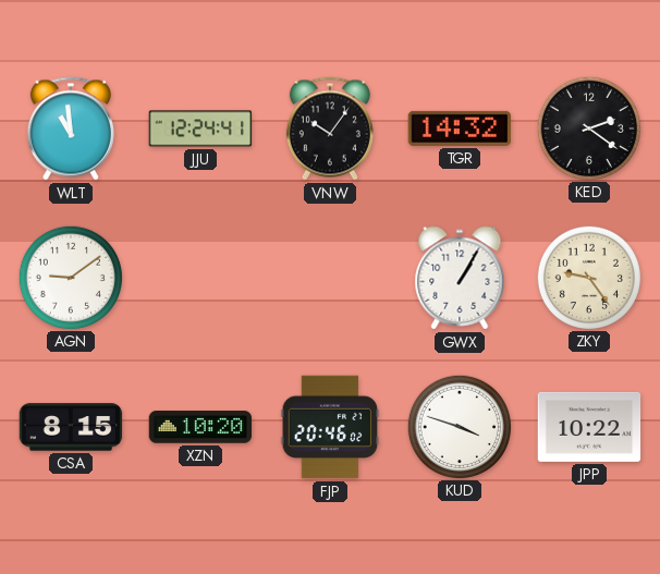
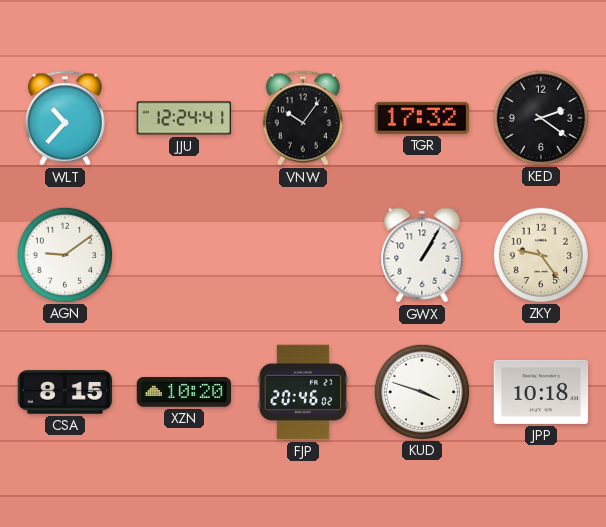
WLT: 10:59 -> 10:37
TGR: 14:32 -> 17:32
JPP: 10:22 -> 10:18
